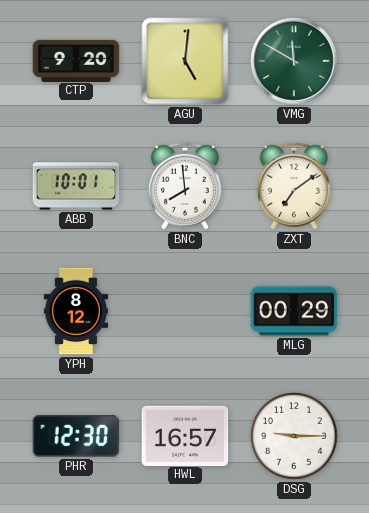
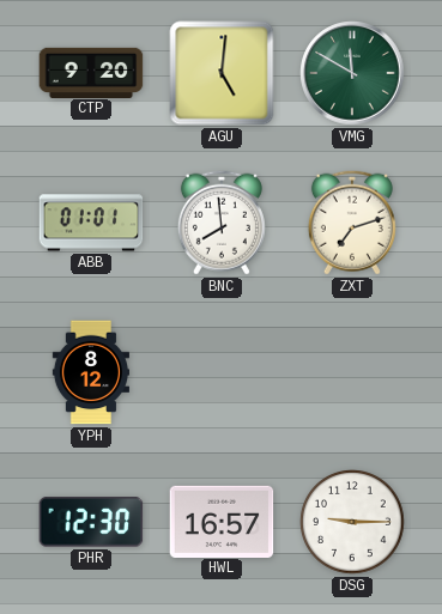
ABB: 10:01 -> 01:01
ZXT: 7:09 -> 7:12
MLG: 00:29 -> none
